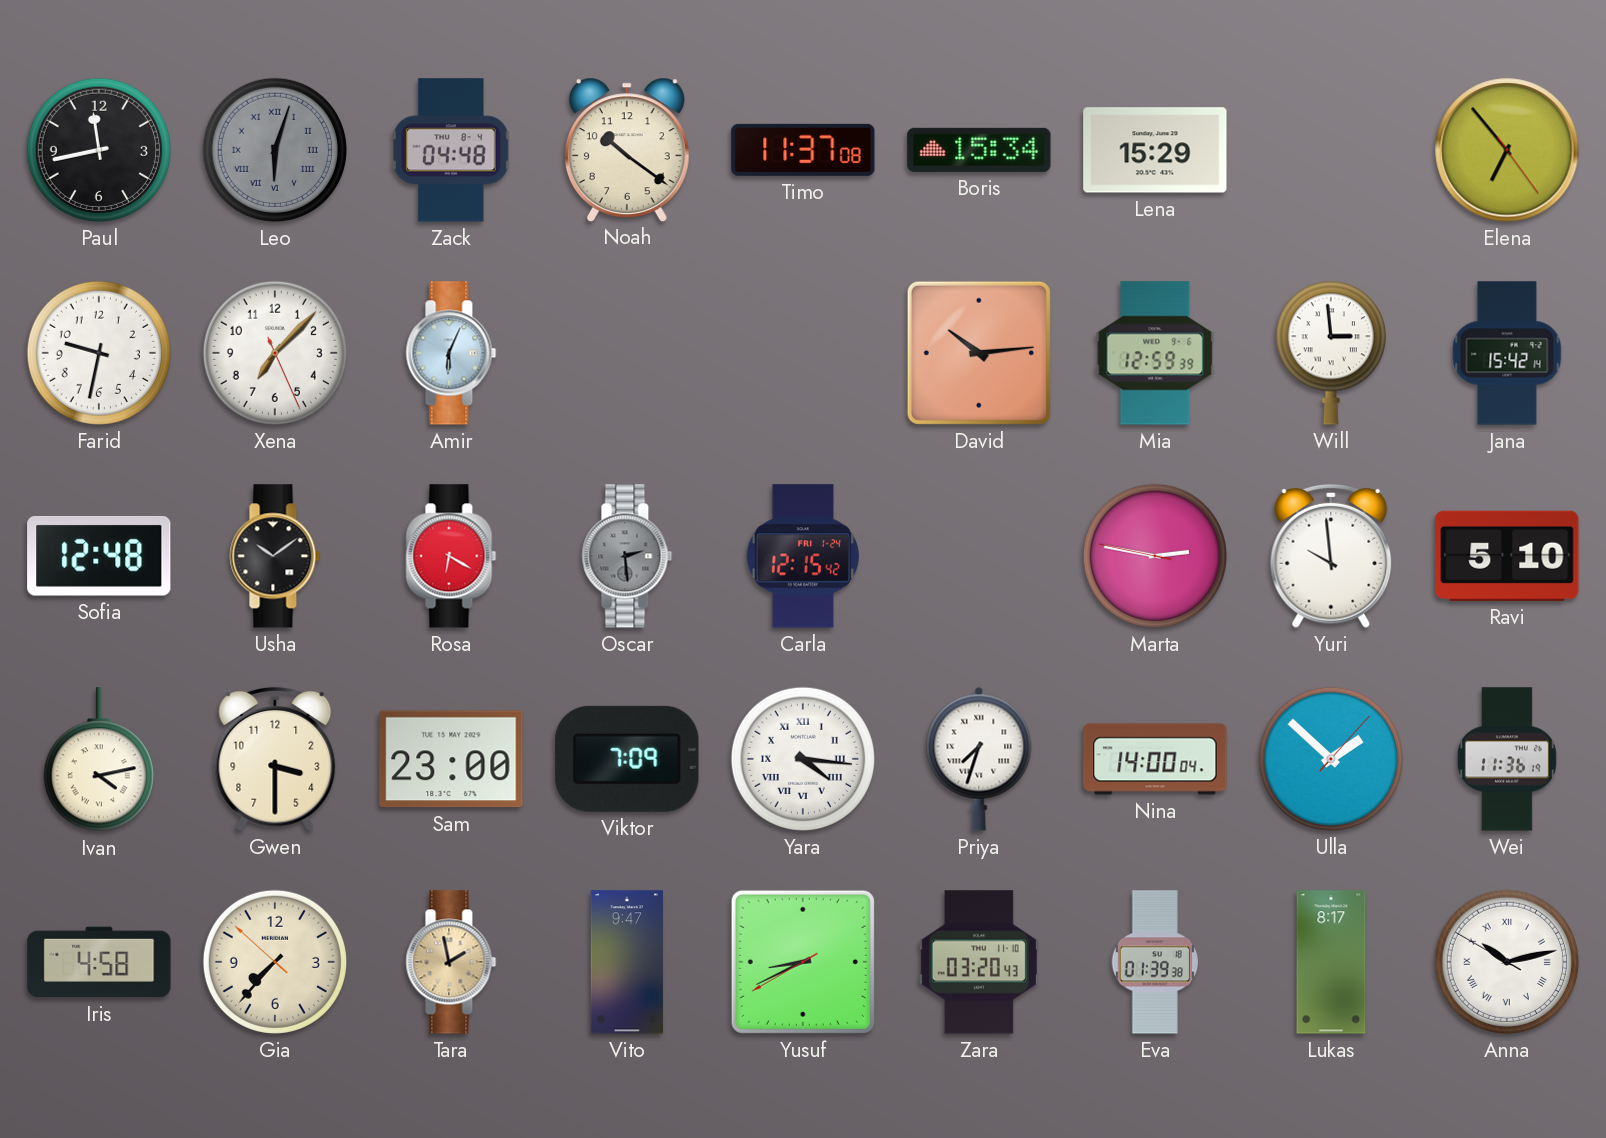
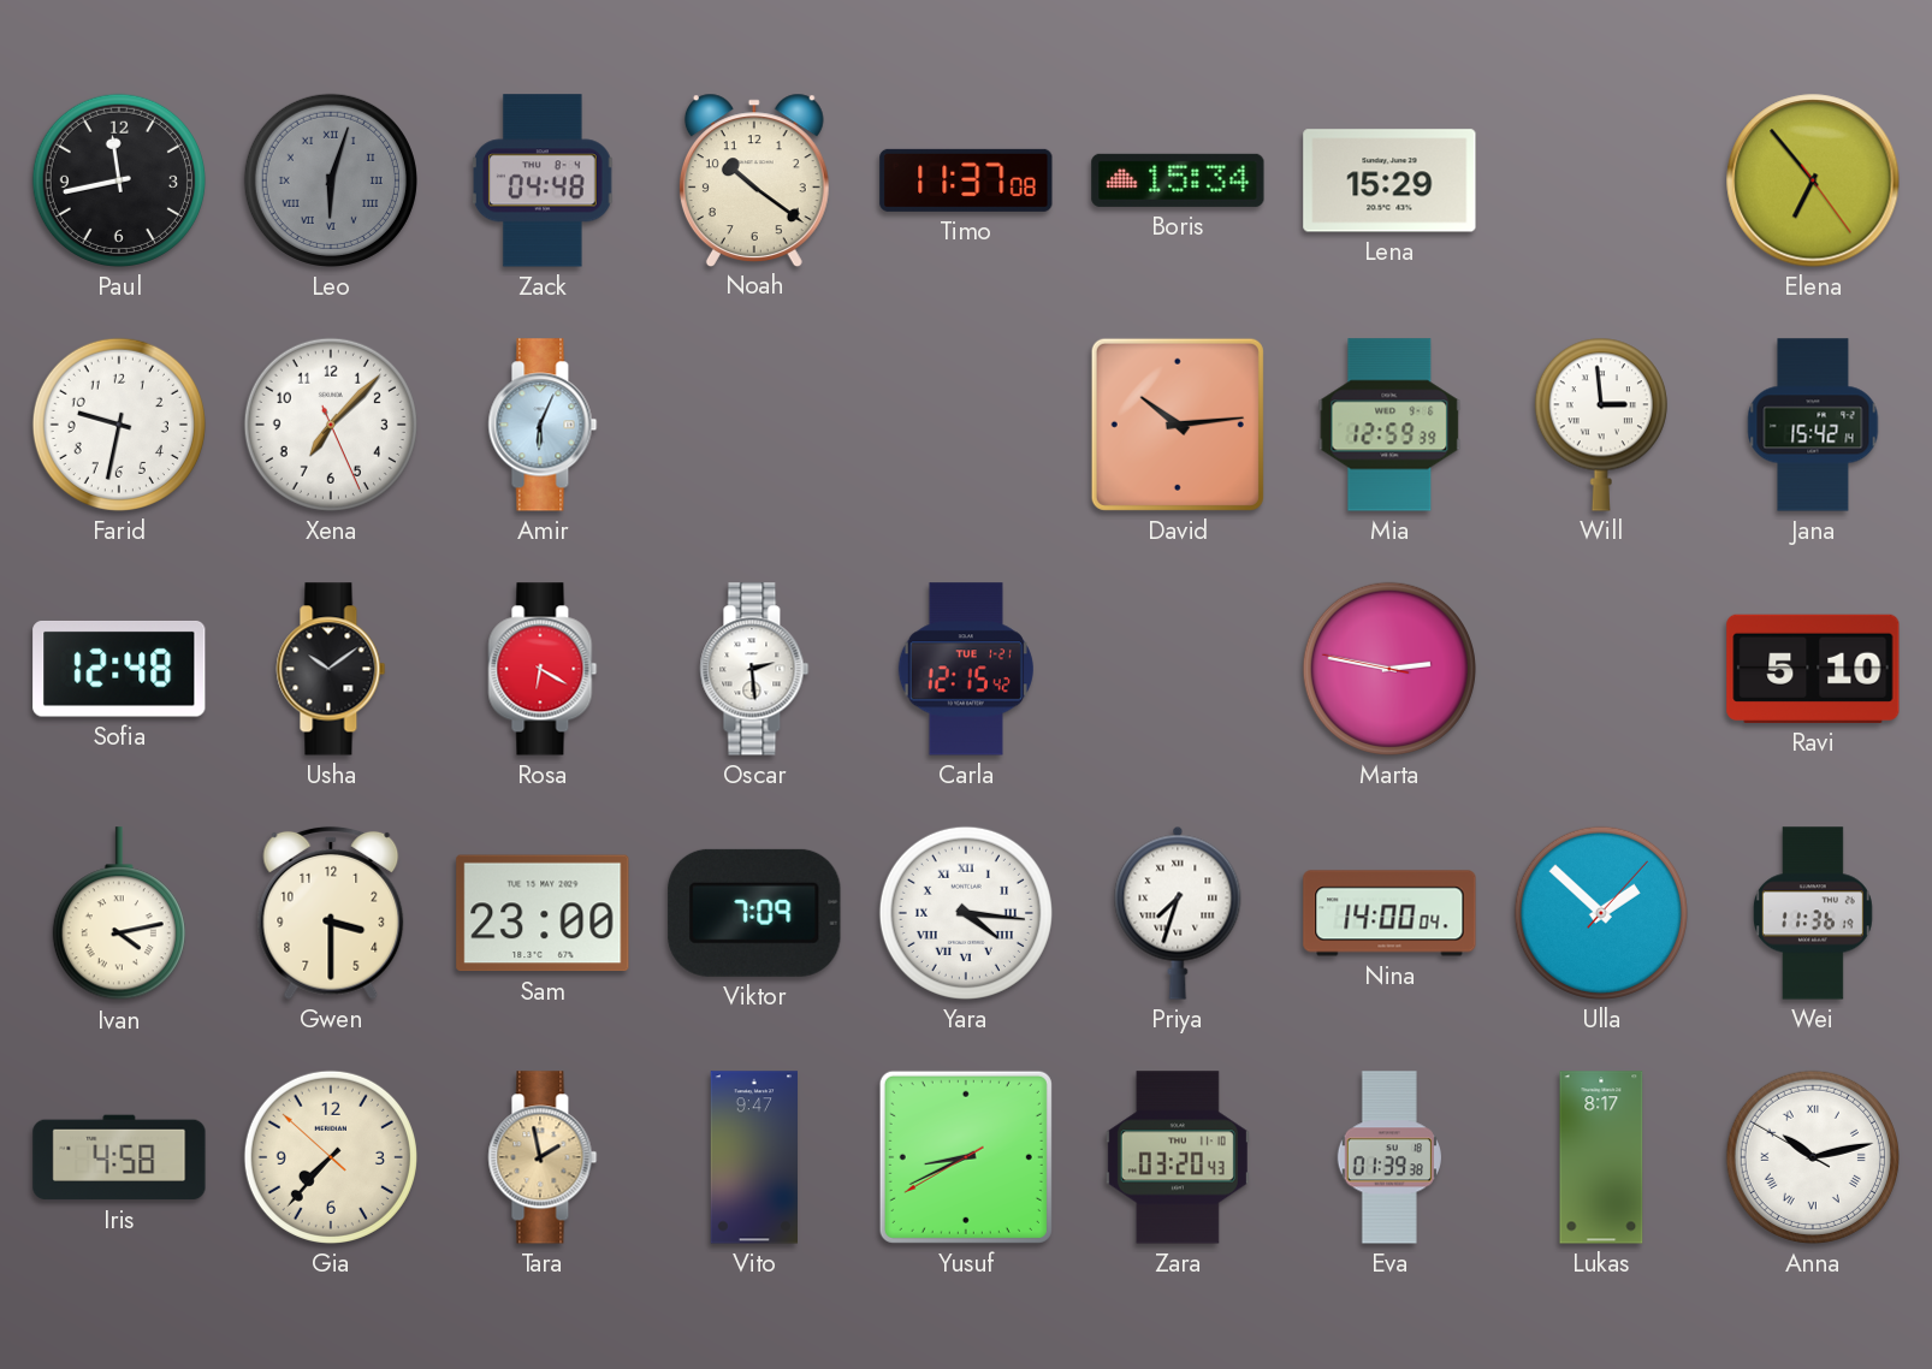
Oscar dial: grey -> white
Carla date: FRI 1-24 -> TUE 1-21
Yuri: 9:59 -> none
